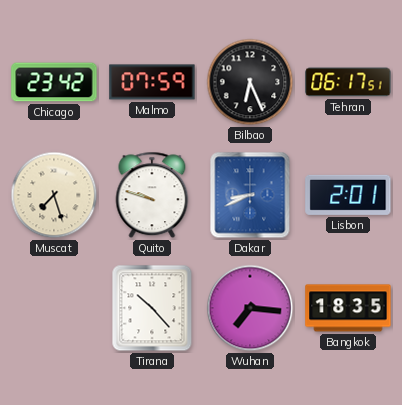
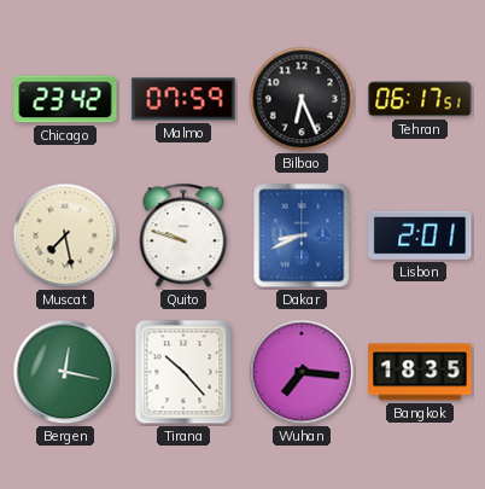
Muscat: 7:27 -> 7:28
Bergen: none -> 12:17
